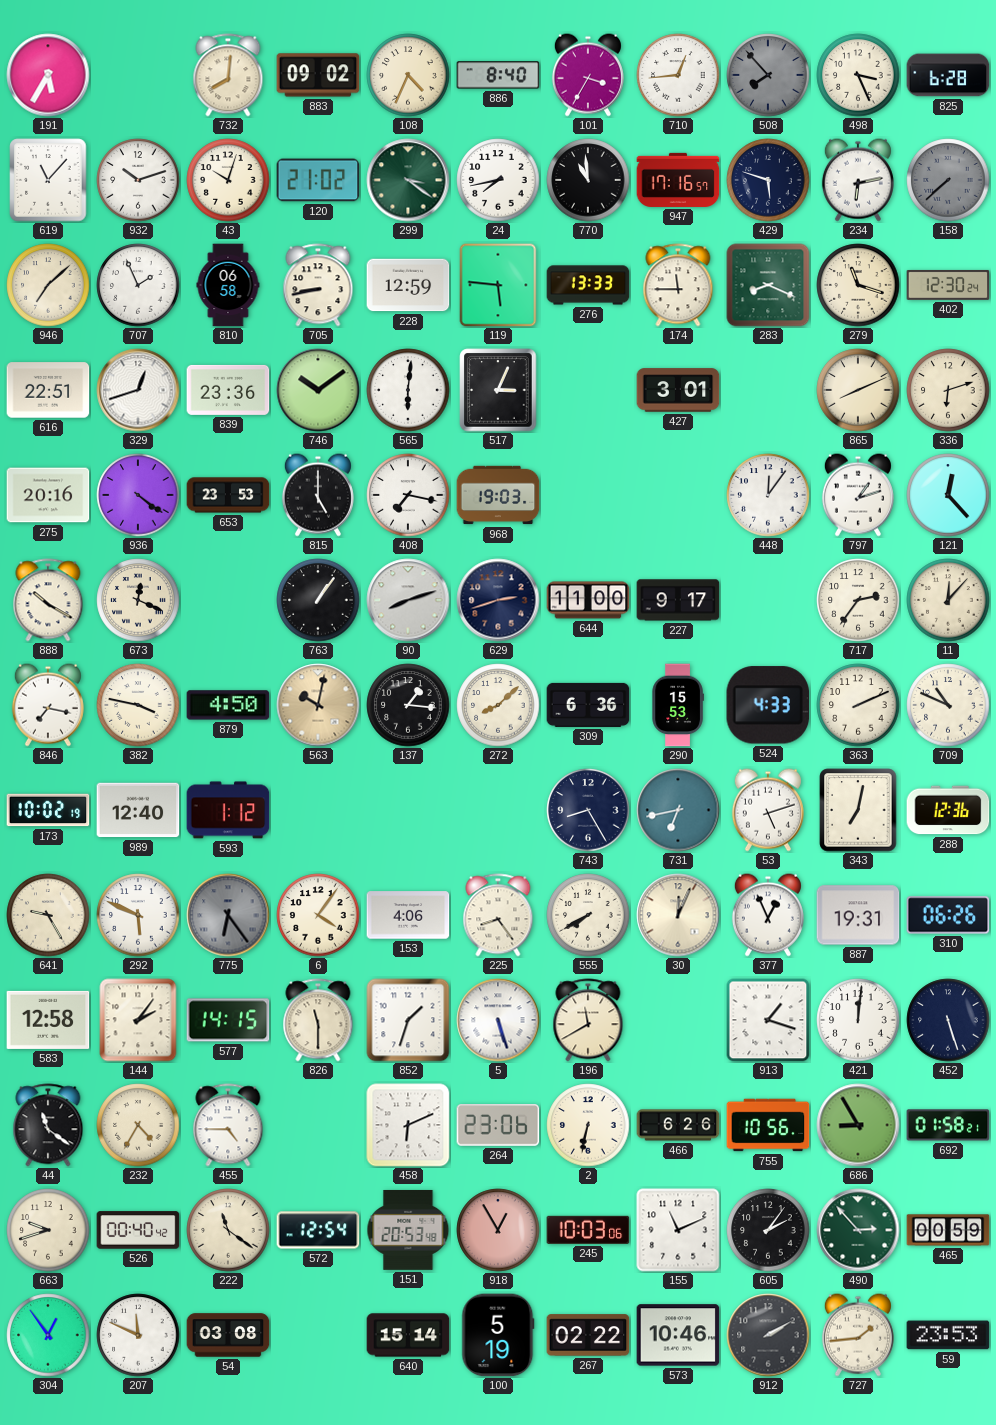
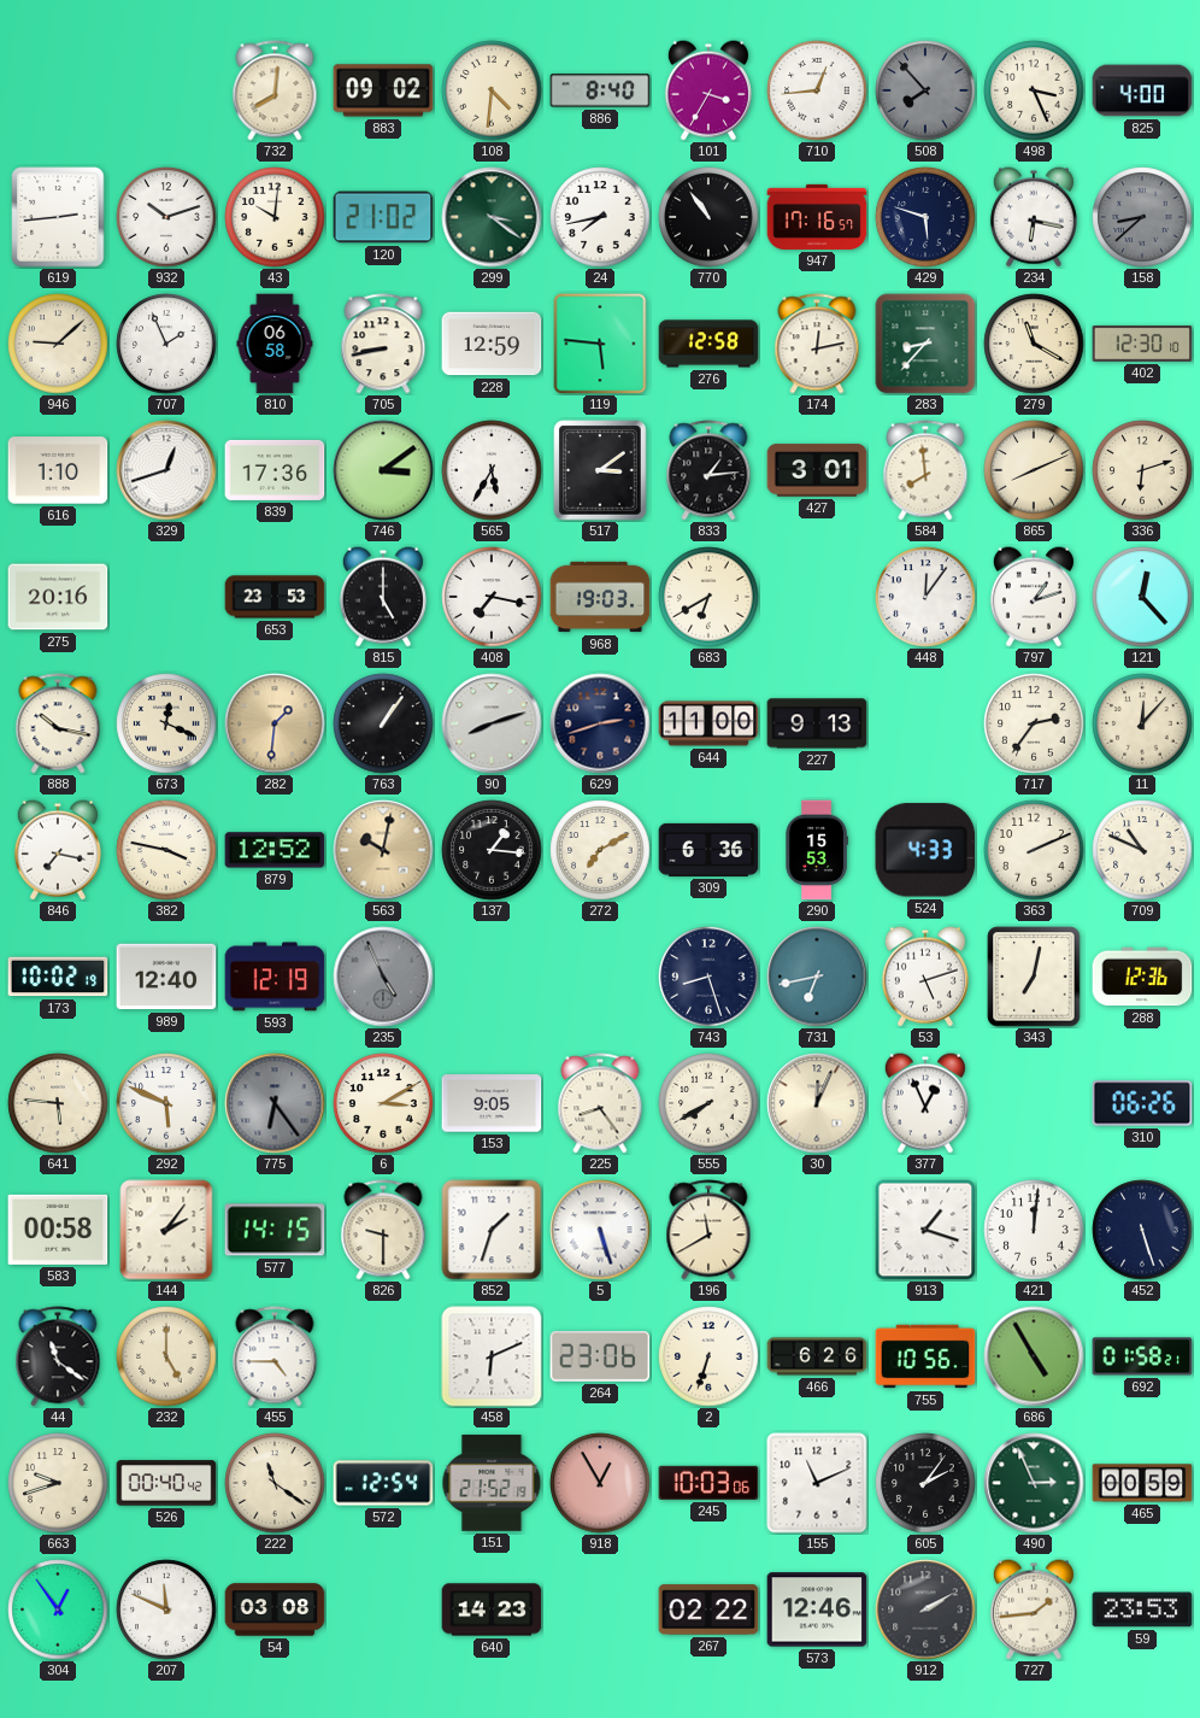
191: 5:35 -> none
108: 4:34 -> 4:31
825: 6:28 -> 4:00
619: 11:07 -> 2:44
43: 10:03 -> 10:01
770: 10:59 -> 10:54
234: 6:13 -> 6:17
158: 7:38 -> 8:38
946: 7:08 -> 9:08
276: 13:33 -> 12:58
174: 11:45 -> 12:13
283: 8:19 -> 8:37
279: 11:18 -> 11:20
402: 12:30:24 -> 12:30:10
616: 22:51 -> 1:10
839: 23:36 -> 17:36
746: 10:09 -> 3:09
565: 6:01 -> 5:35
517: 3:04 -> 3:09
833: none -> 1:14
584: none -> 7:59
936: 4:21 -> none
683: none -> 6:40
888: 10:20 -> 10:17
282: none -> 1:31
227: 9:17 -> 9:13
879: 4:50 -> 12:52
272: 8:08 -> 7:10
593: 1:12 -> 12:19
235: none -> 4:56
743: 8:25 -> 8:27
641: 9:25 -> 5:46
6: 4:06 -> 3:10
153: 4:06 -> 9:05
887: 19:31 -> none
583: 12:58 -> 00:58
826: 11:30 -> 9:30
232: 4:35 -> 5:00
2: 6:32 -> 6:33
686: 8:55 -> 4:55
151: 20:53 -> 21:52
490: 2:53 -> 2:56
640: 15:14 -> 14:23
100: 5:19 -> none
573: 10:46 -> 12:46
